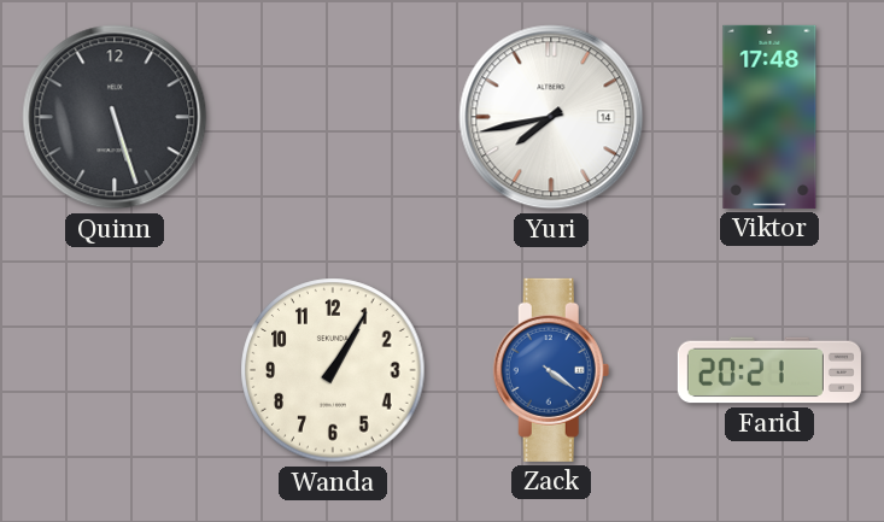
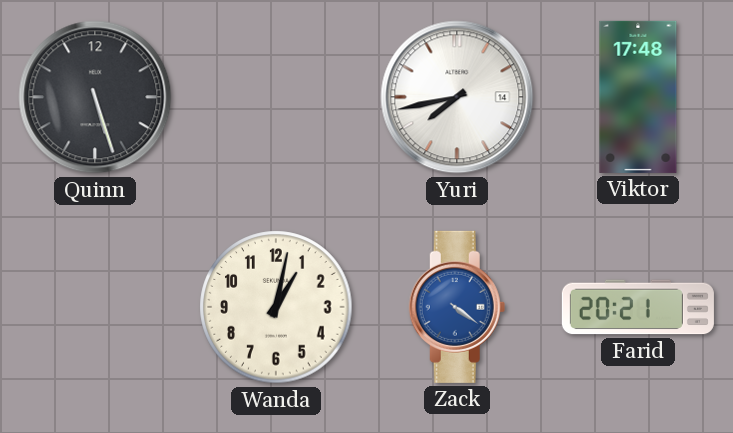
Wanda: 1:05 -> 1:02
